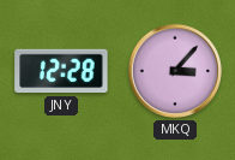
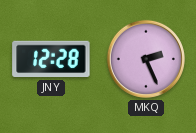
MKQ: 3:07 -> 2:26
